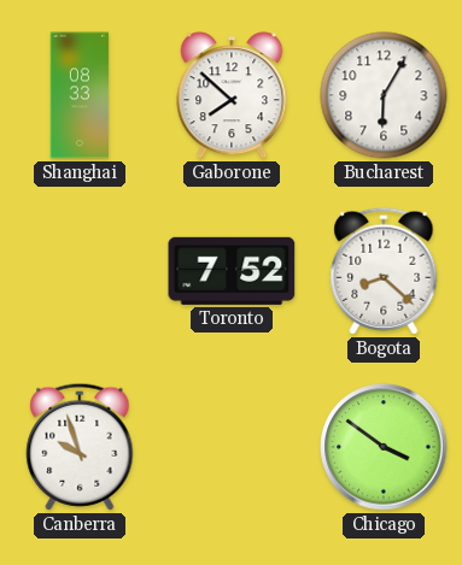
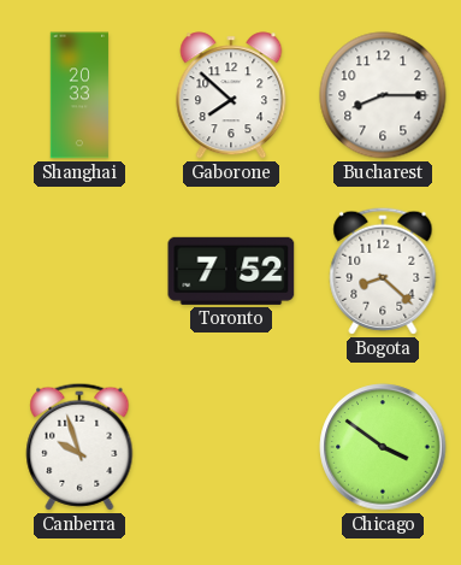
Shanghai: 08:33 -> 20:33
Bucharest: 6:05 -> 8:15
